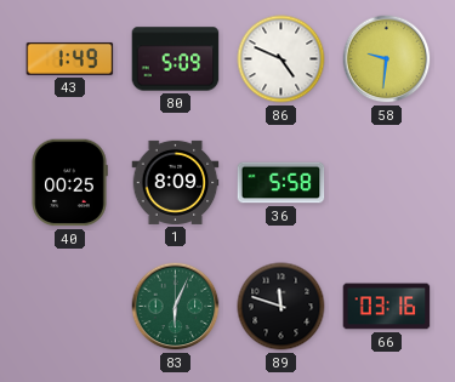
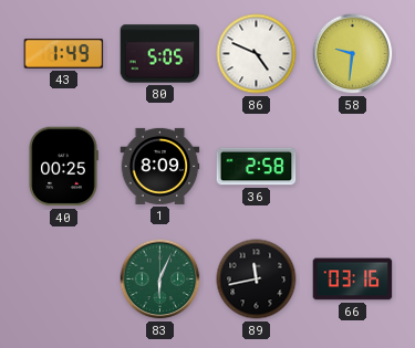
80: 5:09 -> 5:05
36: 5:58 -> 2:58
89: 11:48 -> 11:43
